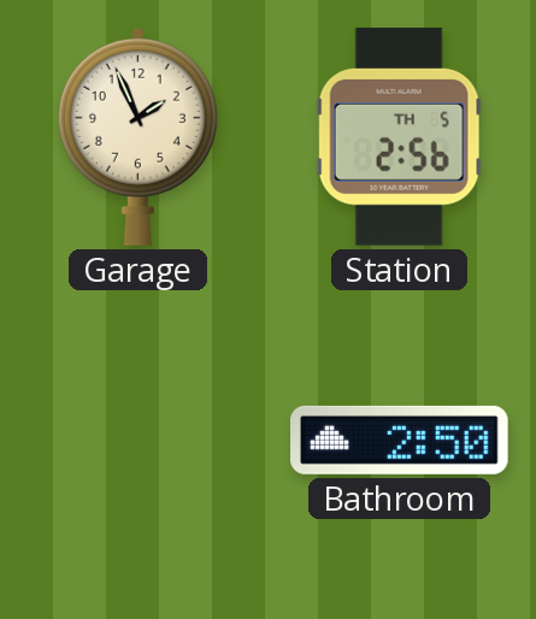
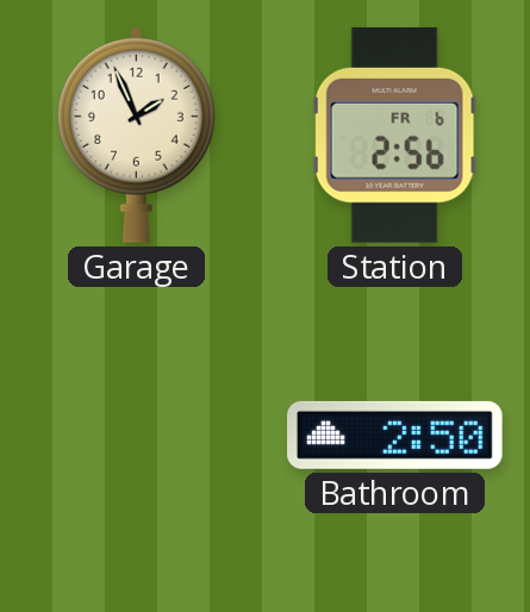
Station date: TH 5 -> FR 6
